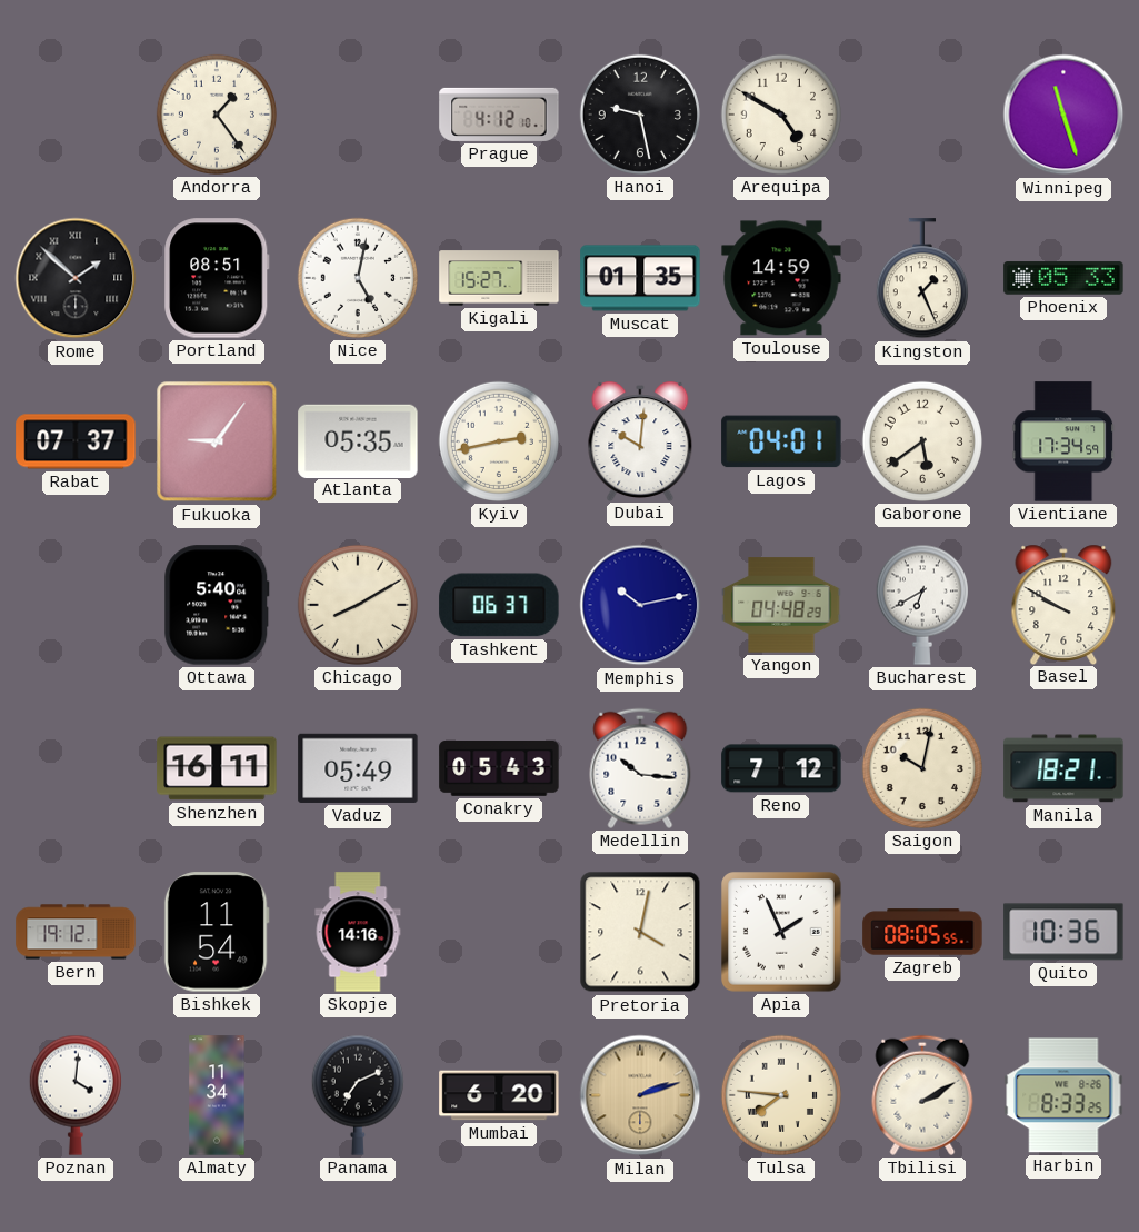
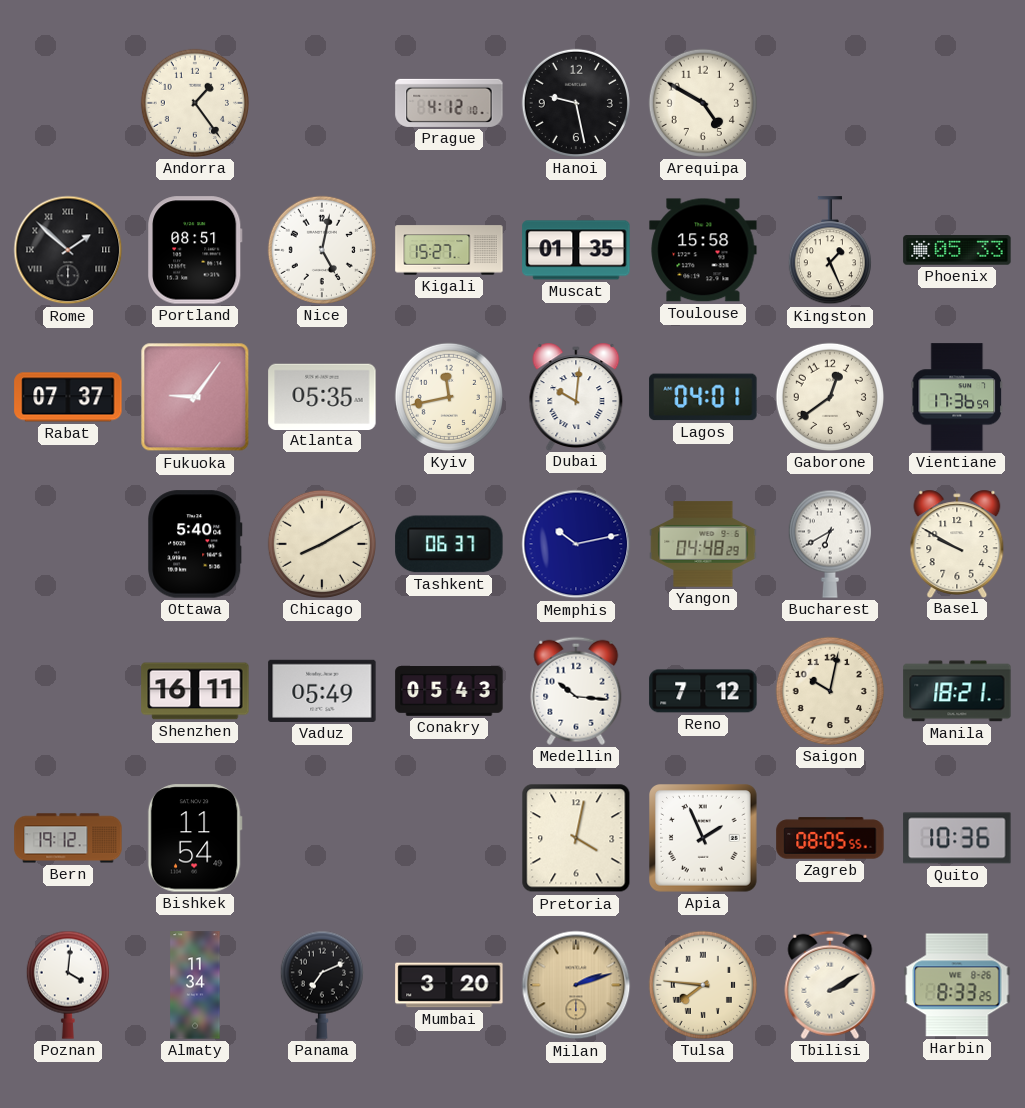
Winnipeg: 11:27 -> none
Toulouse: 14:59 -> 15:58
Kyiv: 2:43 -> 11:43
Gaborone: 5:39 -> 12:39
Vientiane: 17:34 -> 17:36
Skopje: 14:16 -> none
Mumbai: 6:20 -> 3:20
